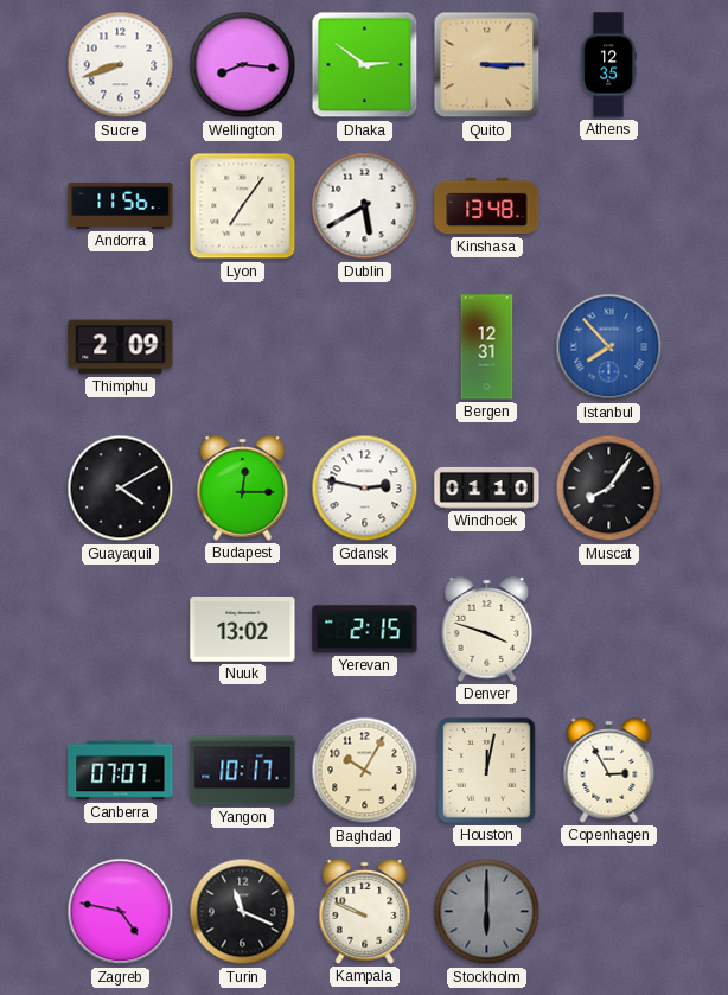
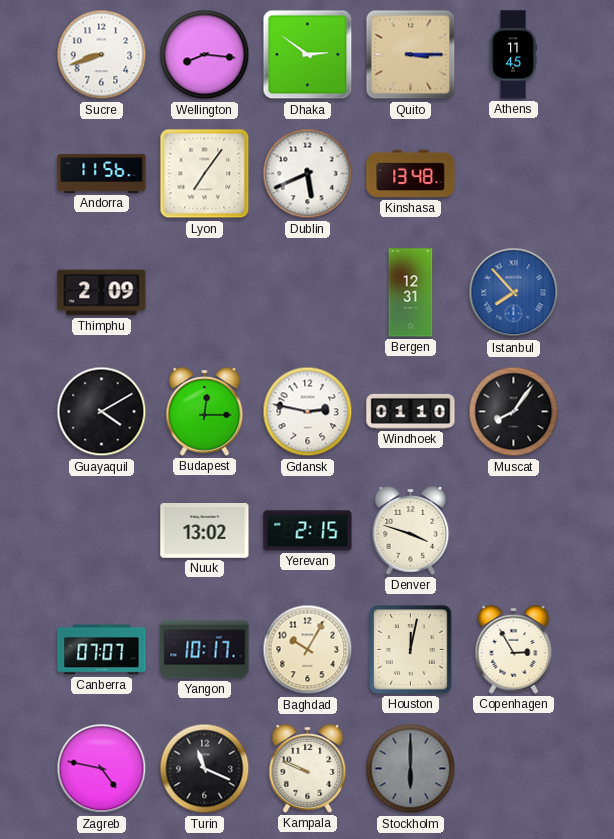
Athens: 12:35 -> 11:45
Dublin: 5:40 -> 5:41
